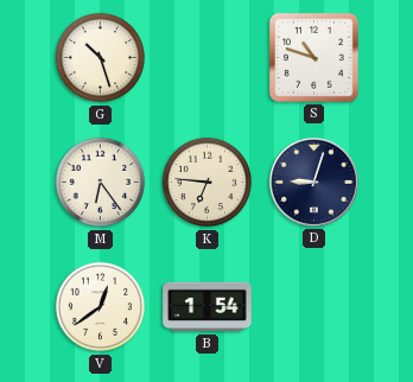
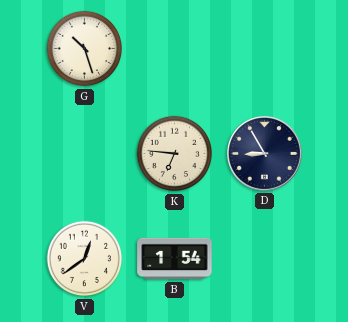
S: 10:48 -> none
M: 6:24 -> none
D: 9:03 -> 8:55
